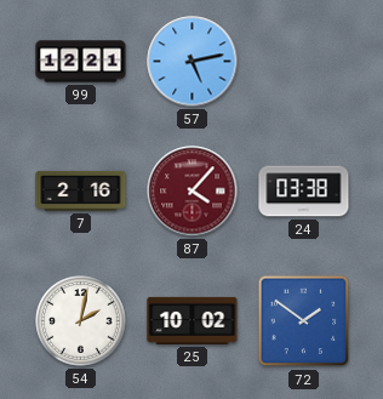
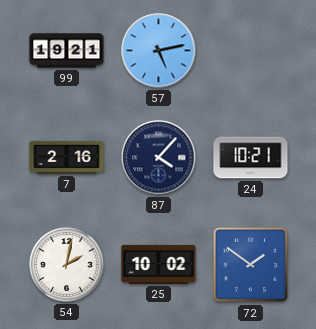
99: 12:21 -> 19:21
87 dial: burgundy -> navy
24: 03:38 -> 10:21
